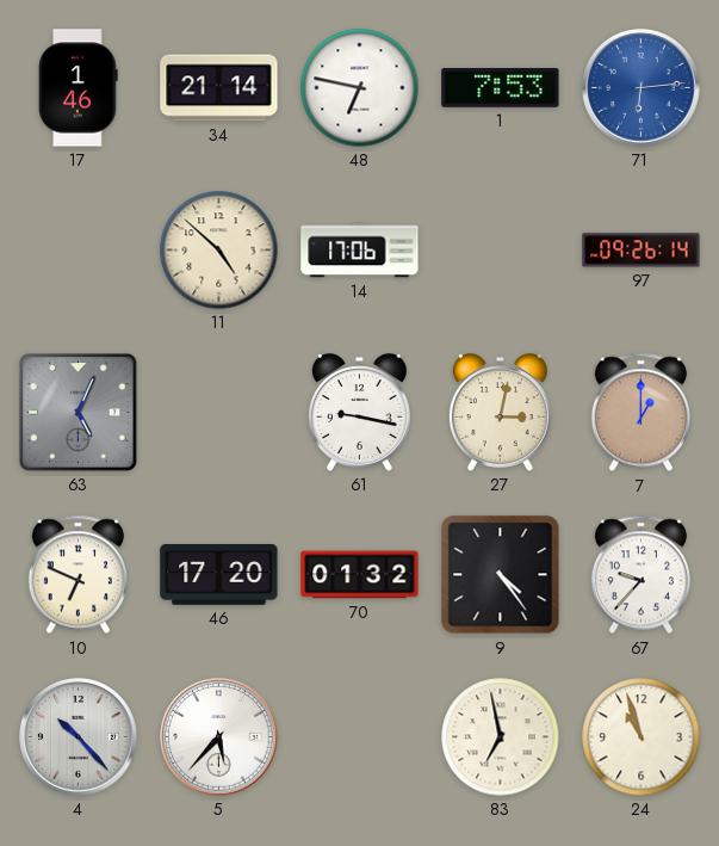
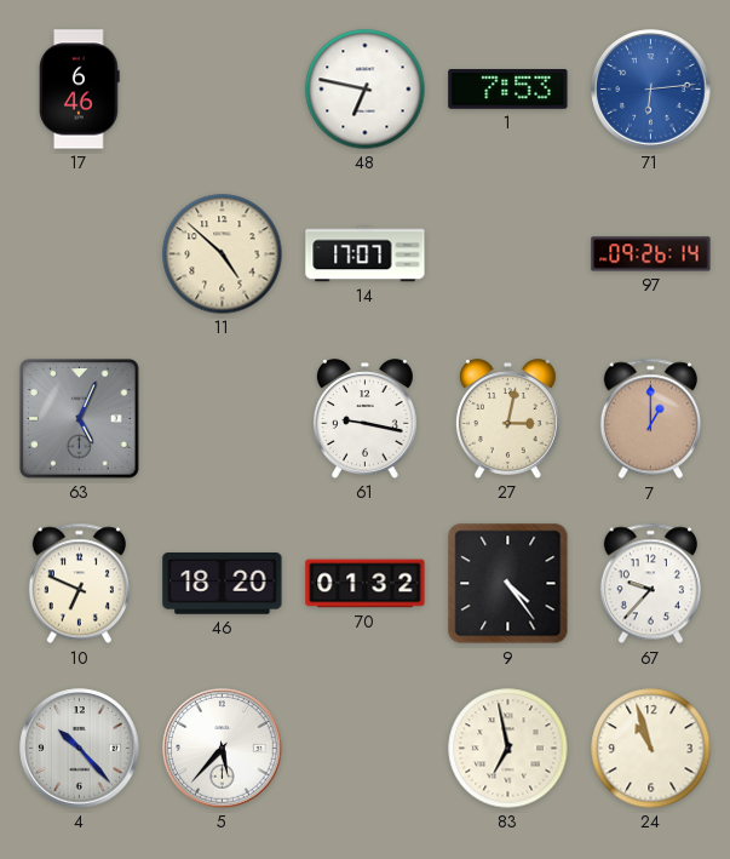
17: 1:46 -> 6:46
34: 21:14 -> none
14: 17:06 -> 17:07
46: 17:20 -> 18:20
